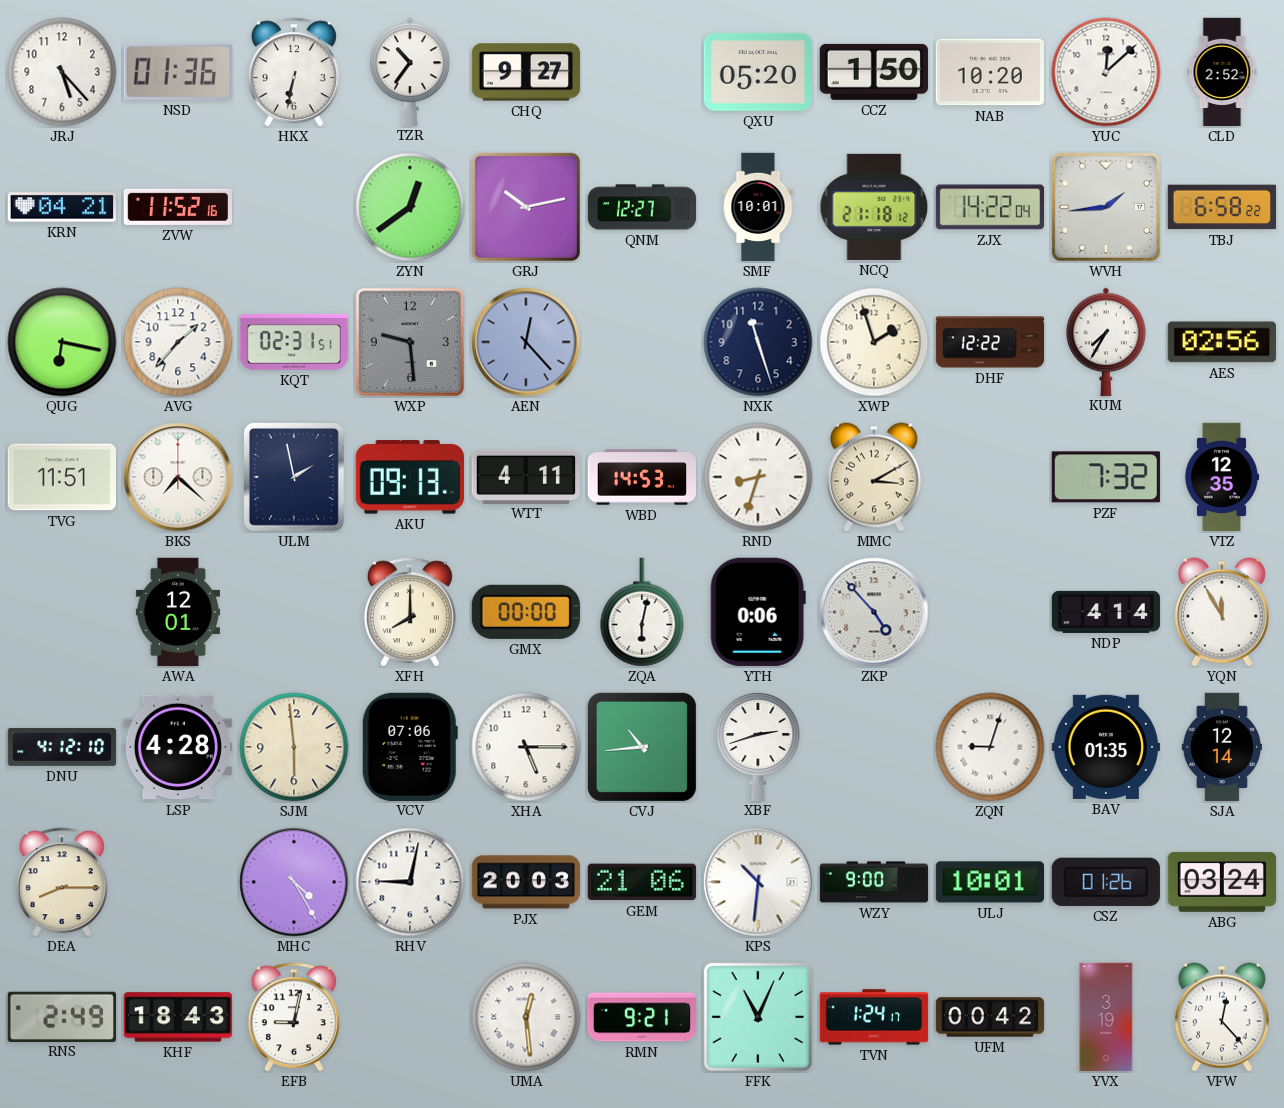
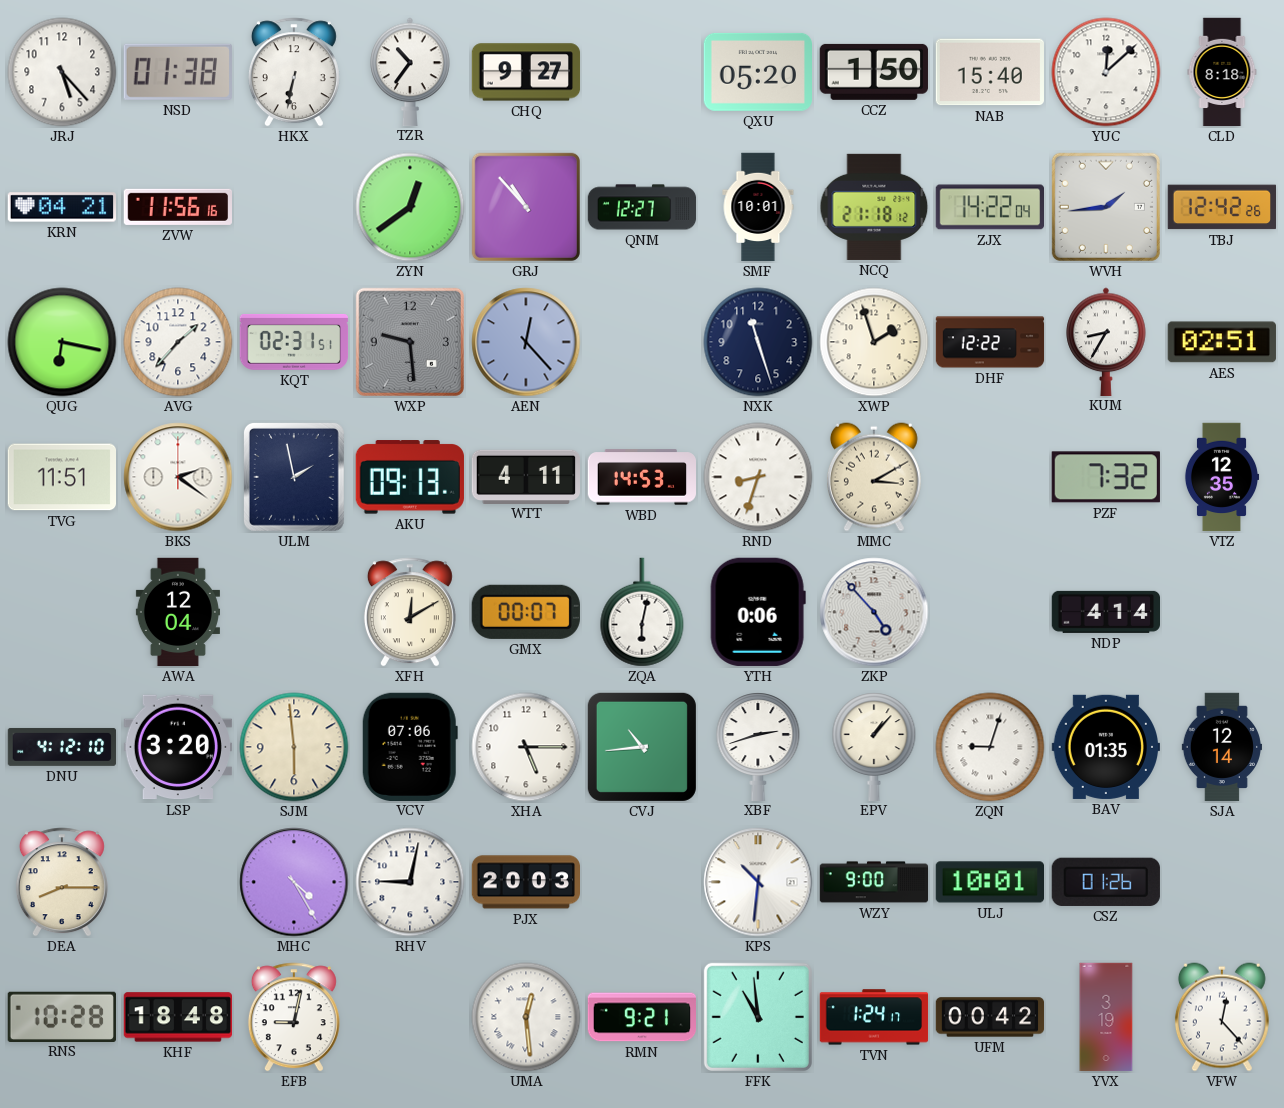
NSD: 01:36 -> 01:38
NAB: 10:20 -> 15:40
CLD: 2:52 -> 8:18
ZVW: 11:52 -> 11:56
GRJ: 10:13 -> 10:53
TBJ: 6:58 -> 12:42
KUM: 7:35 -> 8:35
AES: 02:56 -> 02:51
BKS: 7:22 -> 2:21
AWA: 12:01 -> 12:04
XFH: 8:00 -> 12:10
GMX: 00:00 -> 00:07
YQN: 11:55 -> none
LSP: 4:28 -> 3:20
EPV: none -> 1:07
GEM: 21:06 -> none
ABG: 03:24 -> none
RNS: 2:49 -> 10:28
KHF: 18:43 -> 18:48
FFK: 11:04 -> 10:59
